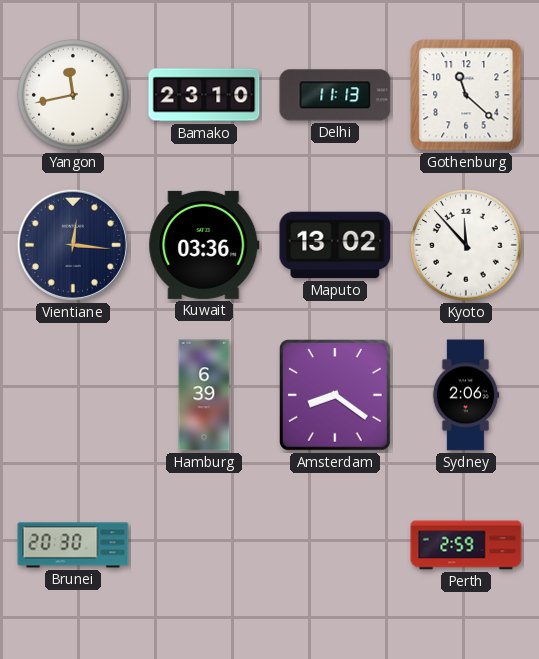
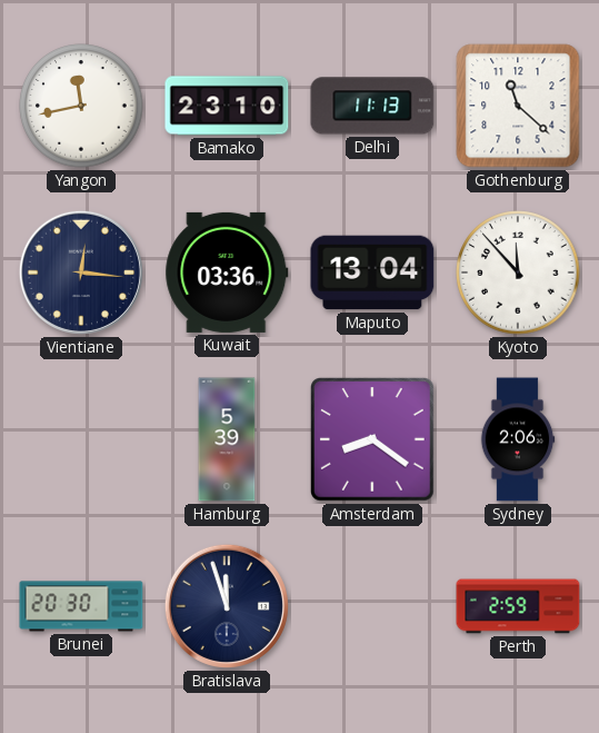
Maputo: 13:02 -> 13:04
Hamburg: 6:39 -> 5:39
Bratislava: none -> 11:57
